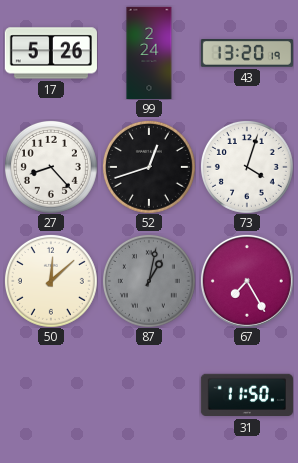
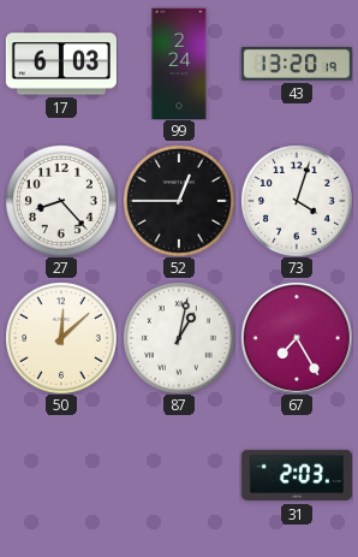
17: 5:26 -> 6:03
52: 12:42 -> 12:45
87 dial: grey -> white
31: 11:50 -> 2:03
